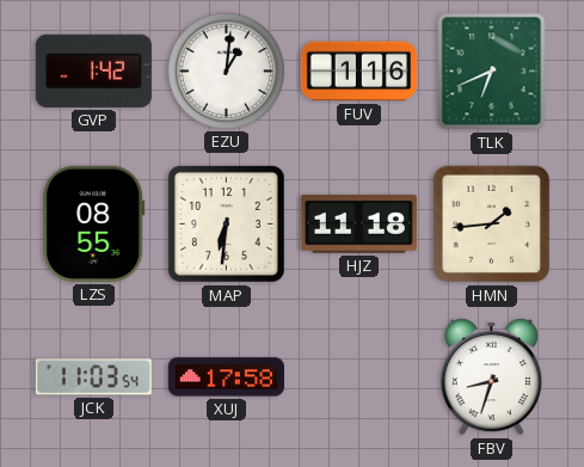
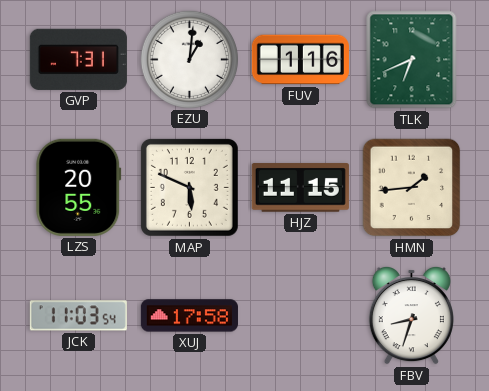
GVP: 1:42 -> 7:31
LZS: 08:55 -> 20:55
MAP: 6:31 -> 5:49
HJZ: 11:18 -> 11:15
